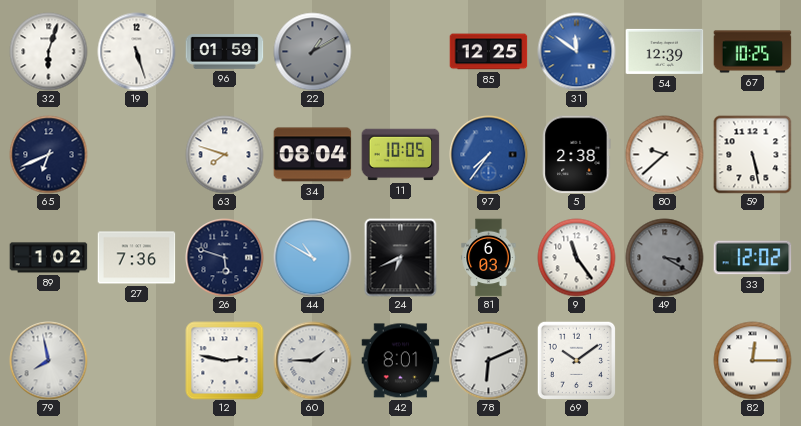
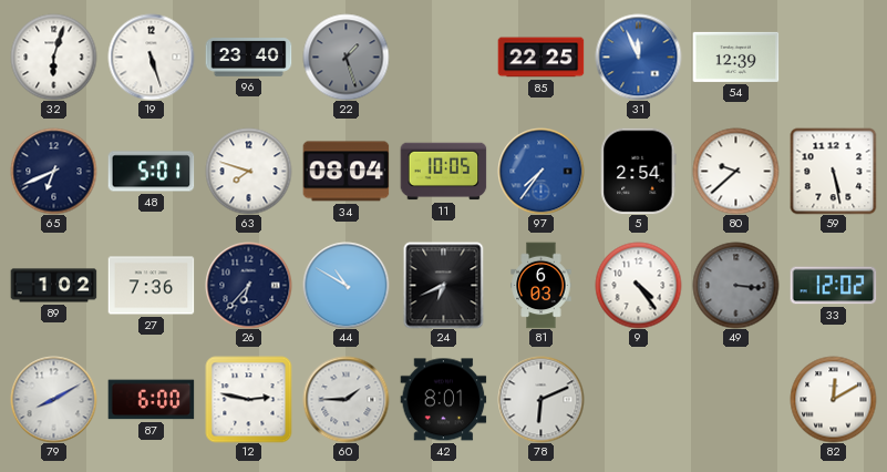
96: 01:59 -> 23:40
22: 1:10 -> 1:27
85: 12:25 -> 22:25
31: 11:51 -> 11:56
67: 10:25 -> none
48: none -> 5:01
5: 2:38 -> 2:54
26: 5:48 -> 6:37
9: 11:24 -> 4:24
49: 3:20 -> 3:16
79: 7:58 -> 8:10
87: none -> 6:00
69: 10:09 -> none
82: 12:15 -> 12:10
